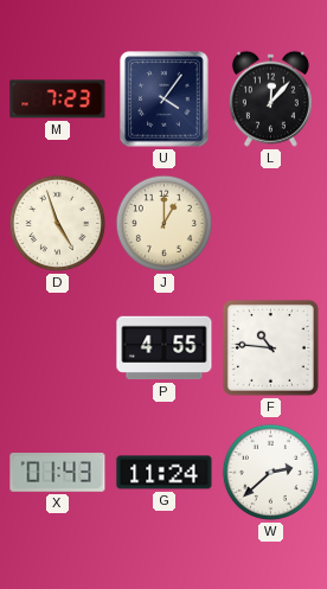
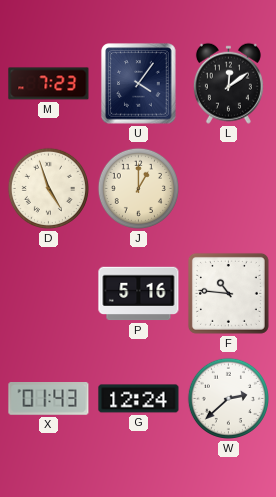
L: 12:07 -> 12:09
P: 4:55 -> 5:16
G: 11:24 -> 12:24
